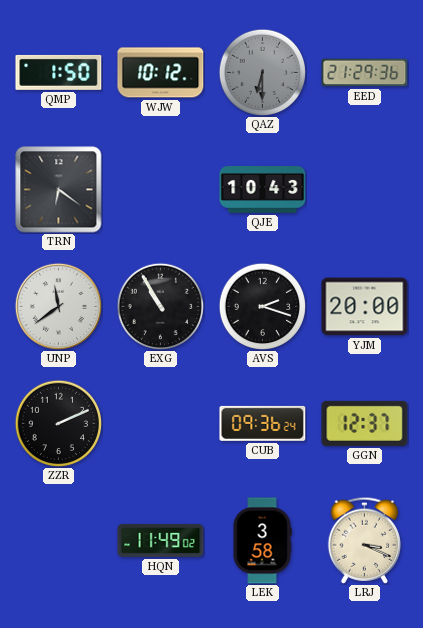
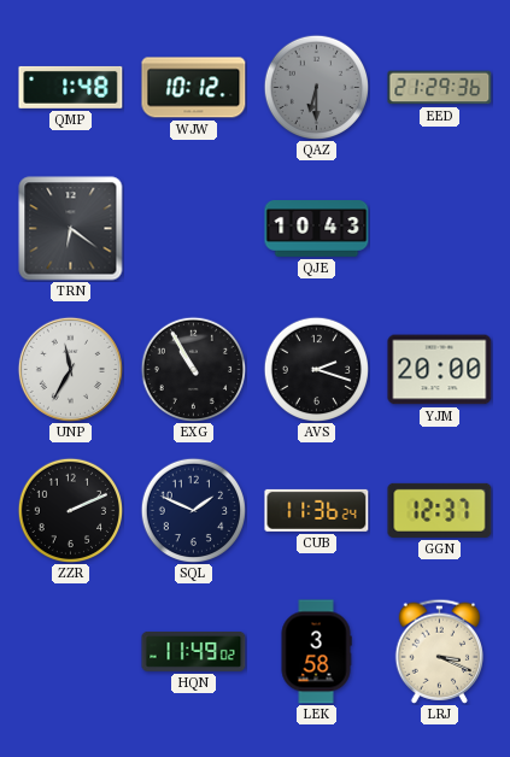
QMP: 1:50 -> 1:48
UNP: 11:39 -> 11:35
SQL: none -> 1:49
CUB: 09:36 -> 11:36
